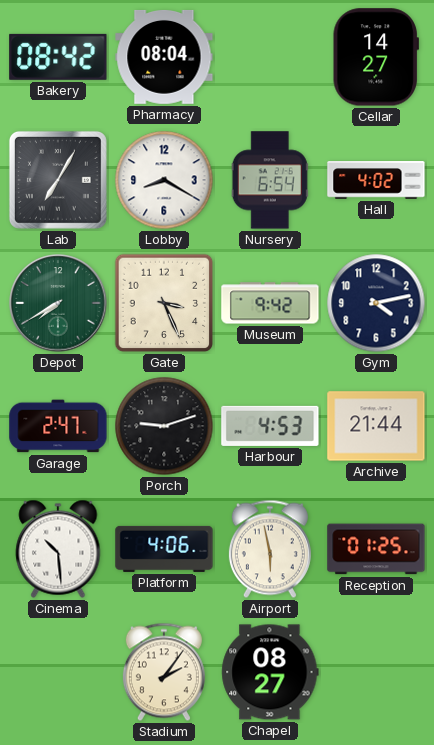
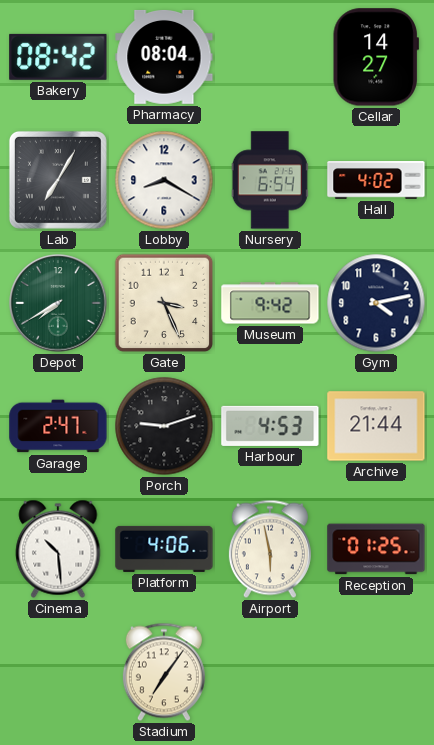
Stadium: 2:06 -> 7:06
Chapel: 08:27 -> none
